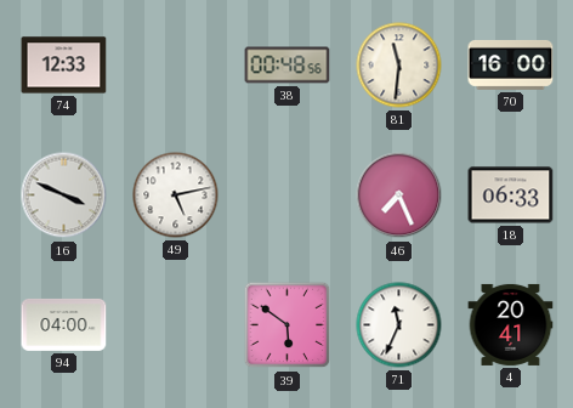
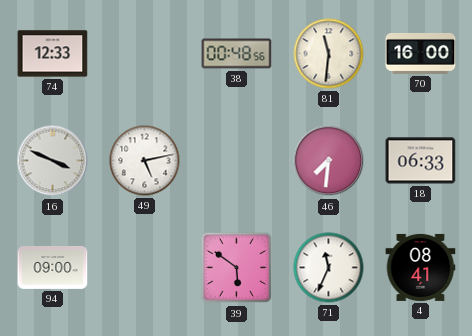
46: 7:26 -> 7:31
94: 04:00 -> 09:00
4: 20:41 -> 08:41
